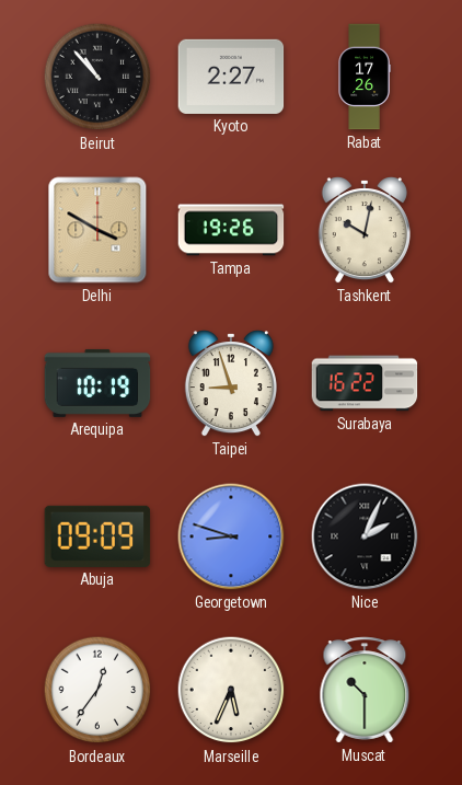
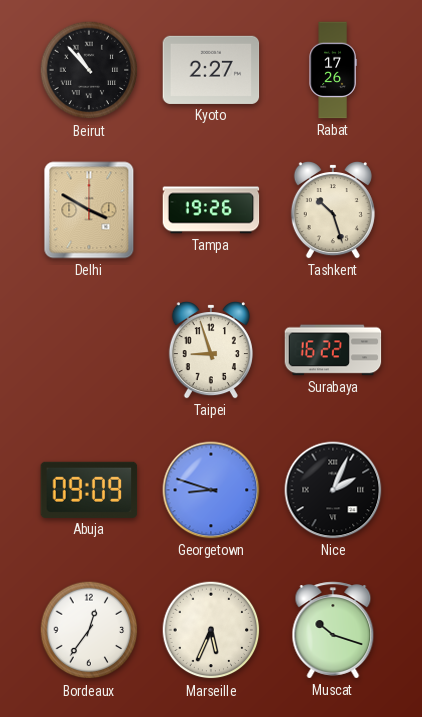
Tashkent: 10:02 -> 10:27
Arequipa: 10:19 -> none
Muscat: 10:30 -> 10:18
